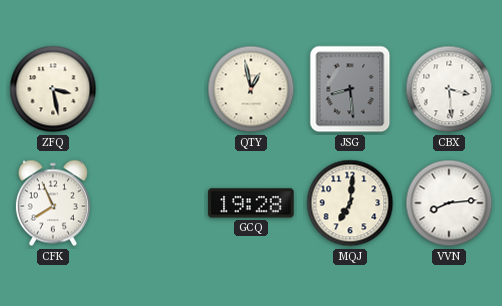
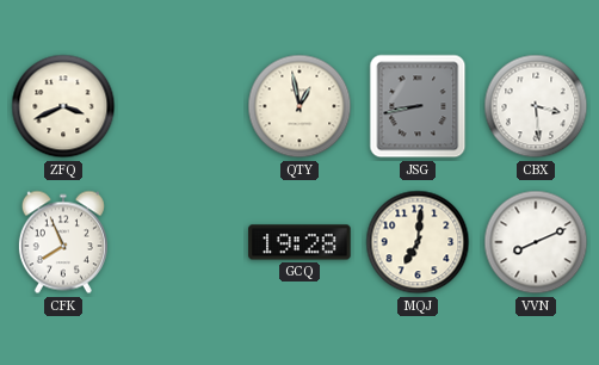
ZFQ: 3:28 -> 3:41
JSG: 8:29 -> 8:43
VVN: 8:14 -> 8:11
